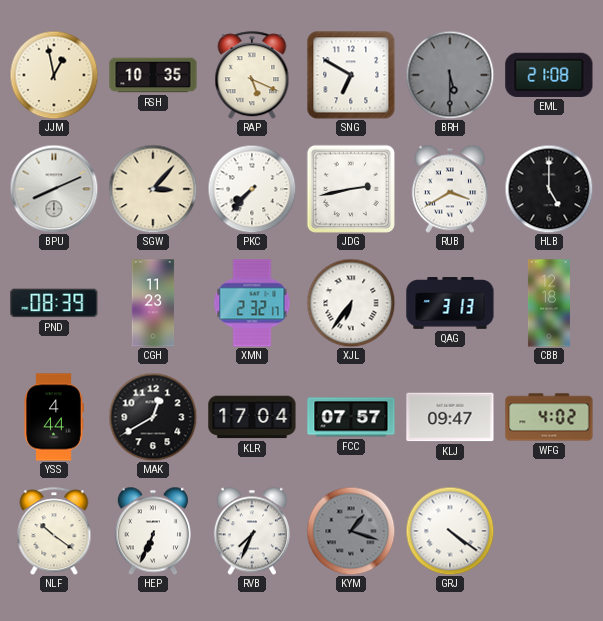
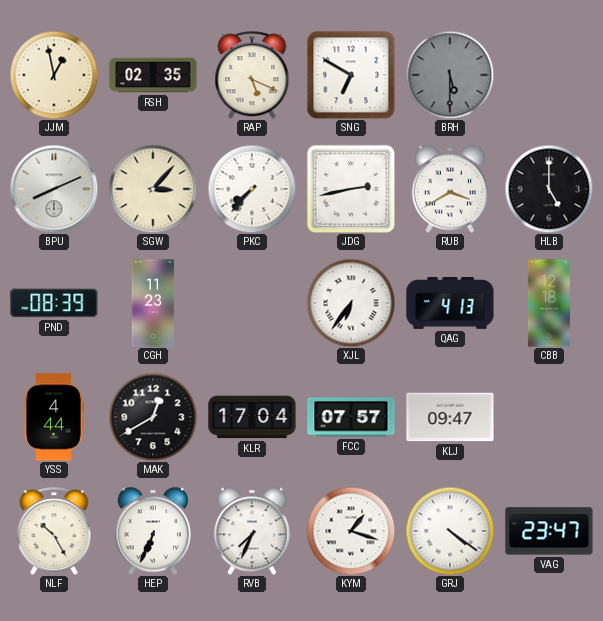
RSH: 10:35 -> 02:35
EML: 21:08 -> none
XMN: 2:32 -> none
QAG: 3:13 -> 4:13
WFG: 4:02 -> none
NLF: 10:21 -> 10:25
KYM dial: grey -> white
VAG: none -> 23:47
